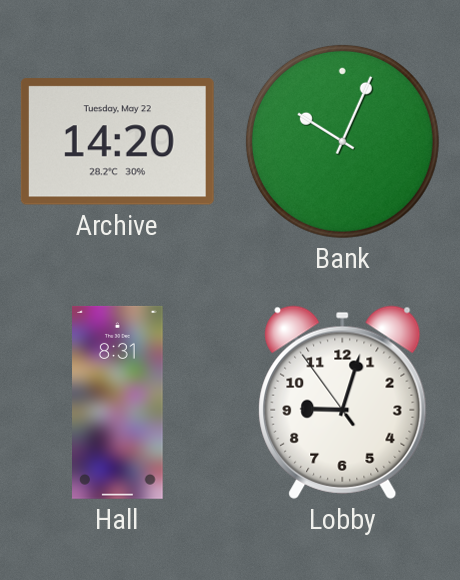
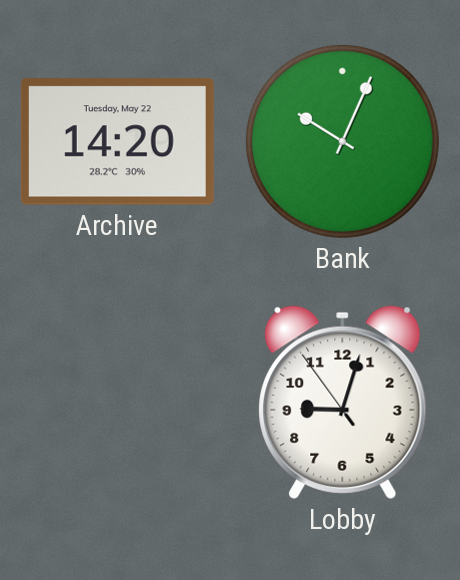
Hall: 8:31 -> none
